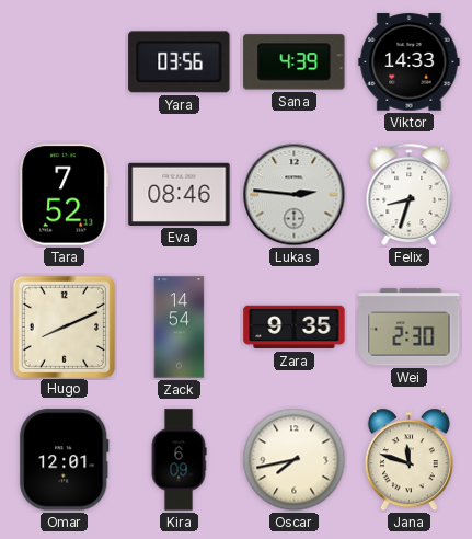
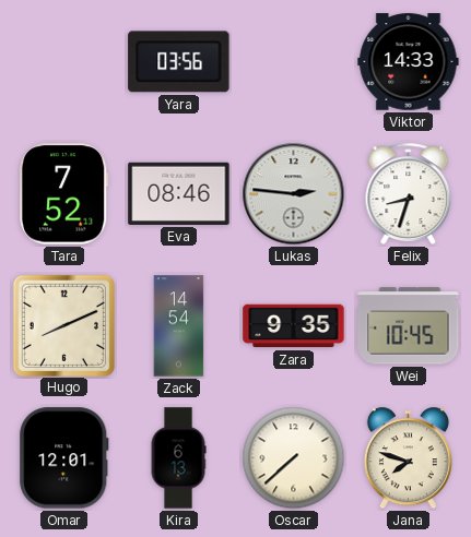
Sana: 4:39 -> none
Wei: 2:30 -> 10:45
Kira: 6:09 -> 6:13
Oscar: 7:43 -> 7:38
Jana: 11:48 -> 7:48
